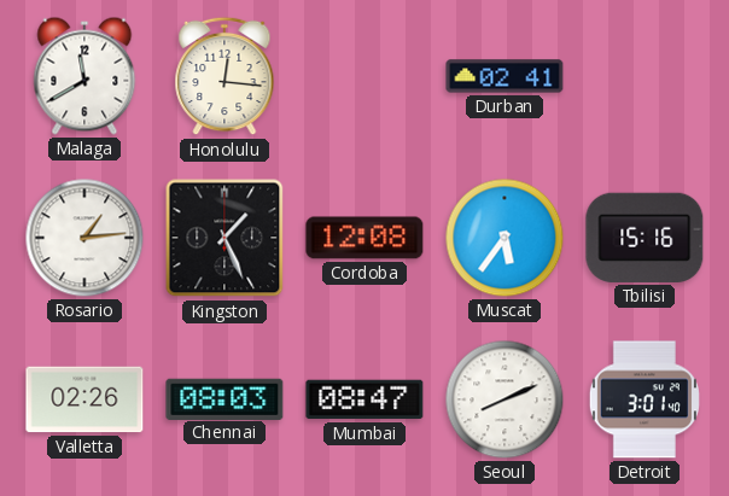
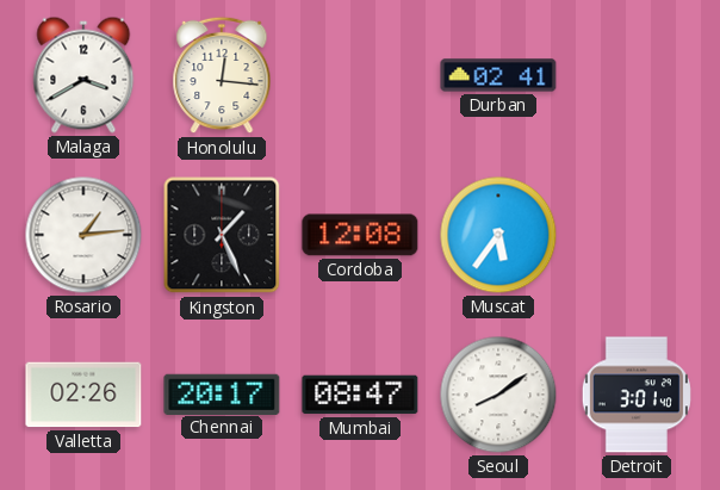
Malaga: 11:40 -> 3:40
Tbilisi: 15:16 -> none
Chennai: 08:03 -> 20:17
Seoul: 8:11 -> 8:09
